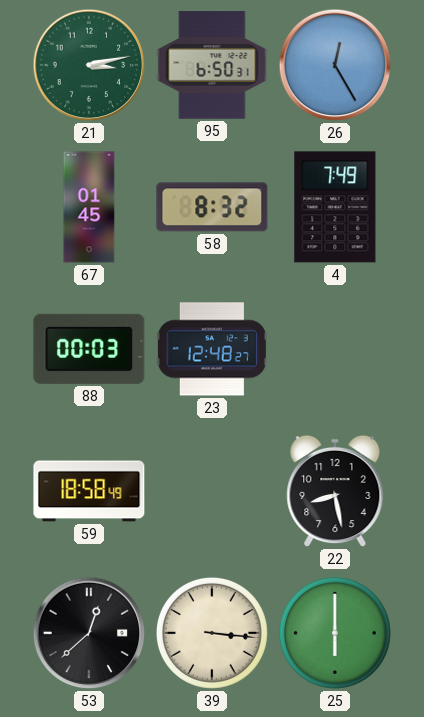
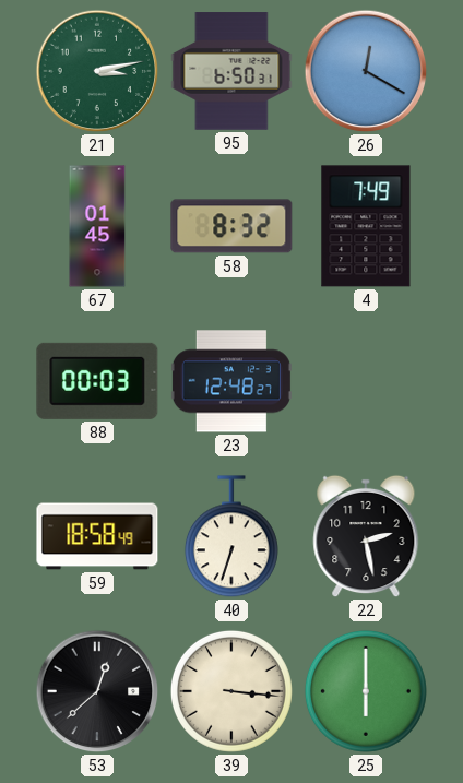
26: 12:25 -> 12:20
40: none -> 6:33
22: 8:28 -> 2:28
